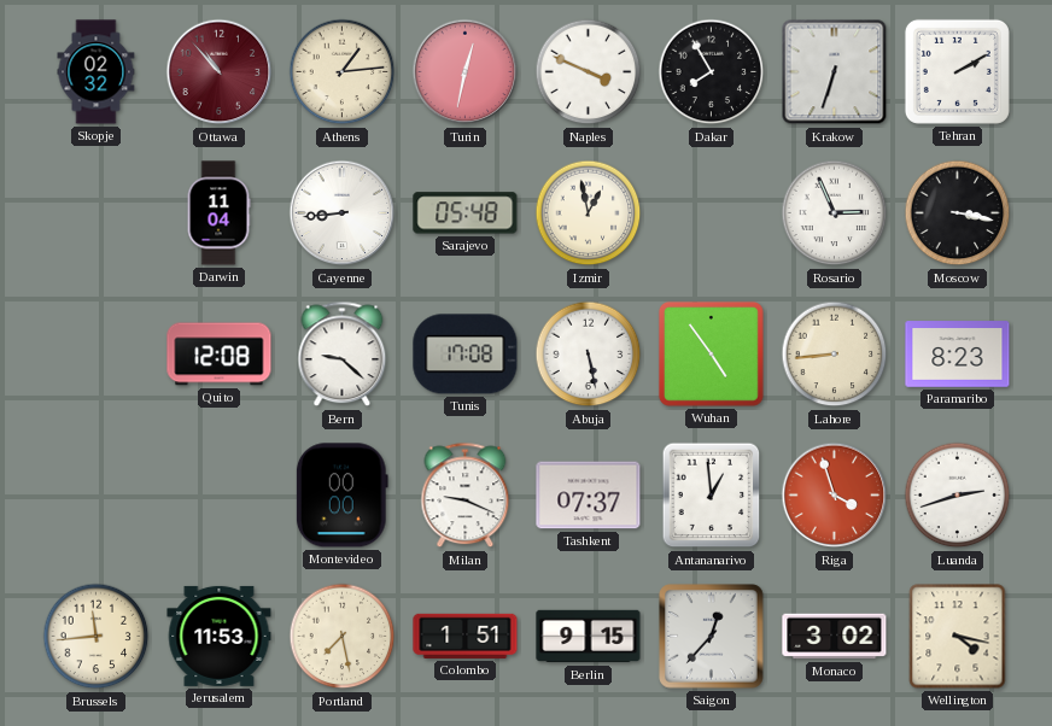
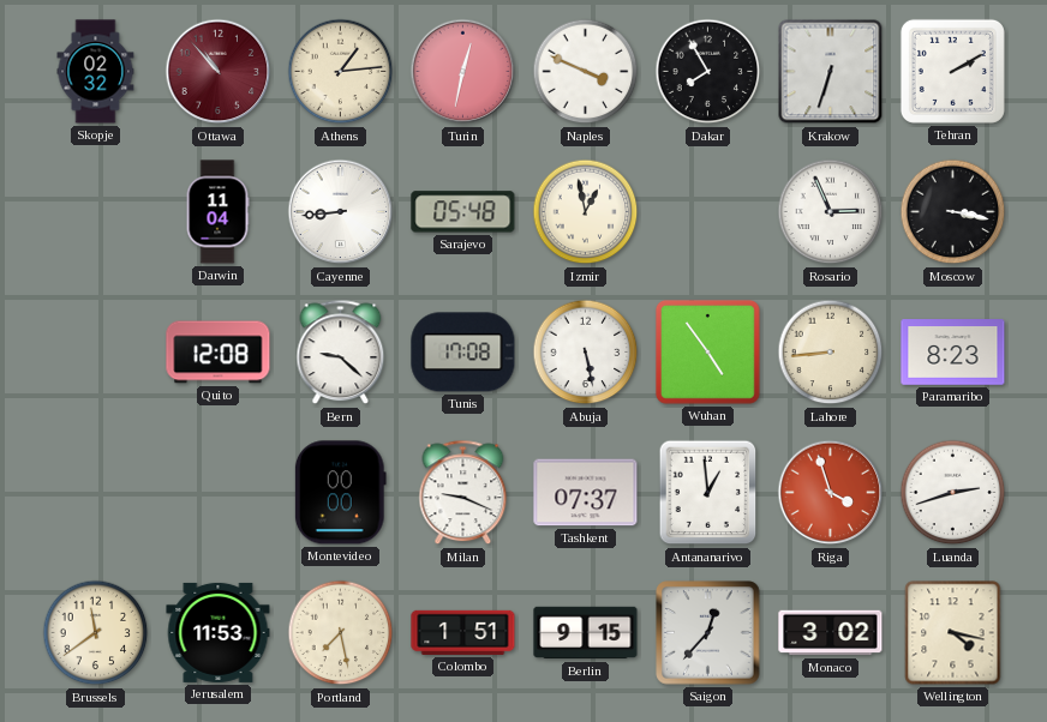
Brussels: 11:44 -> 11:39
